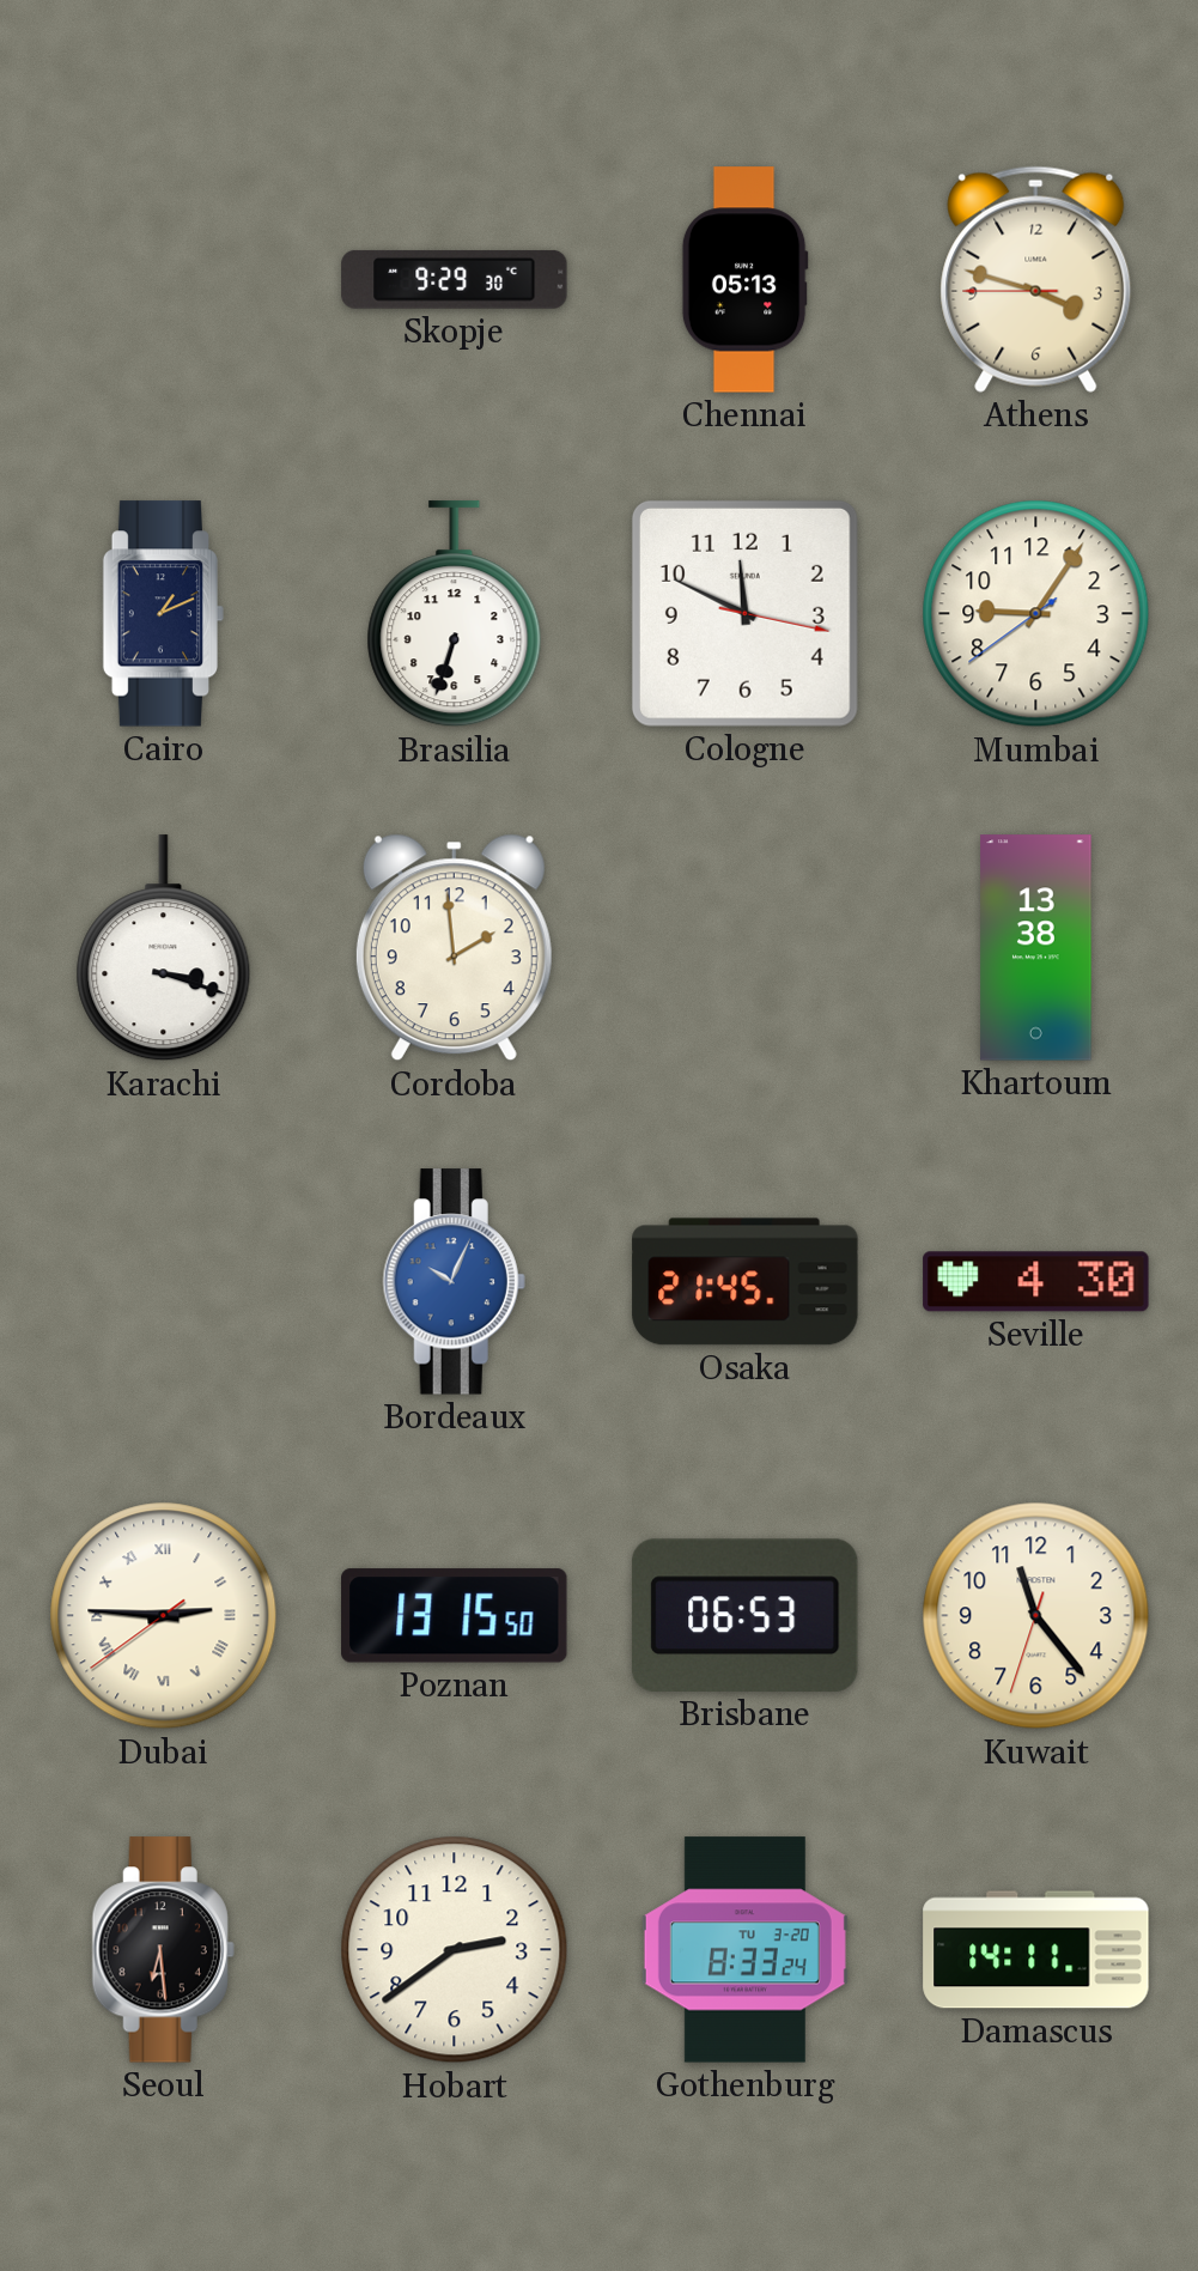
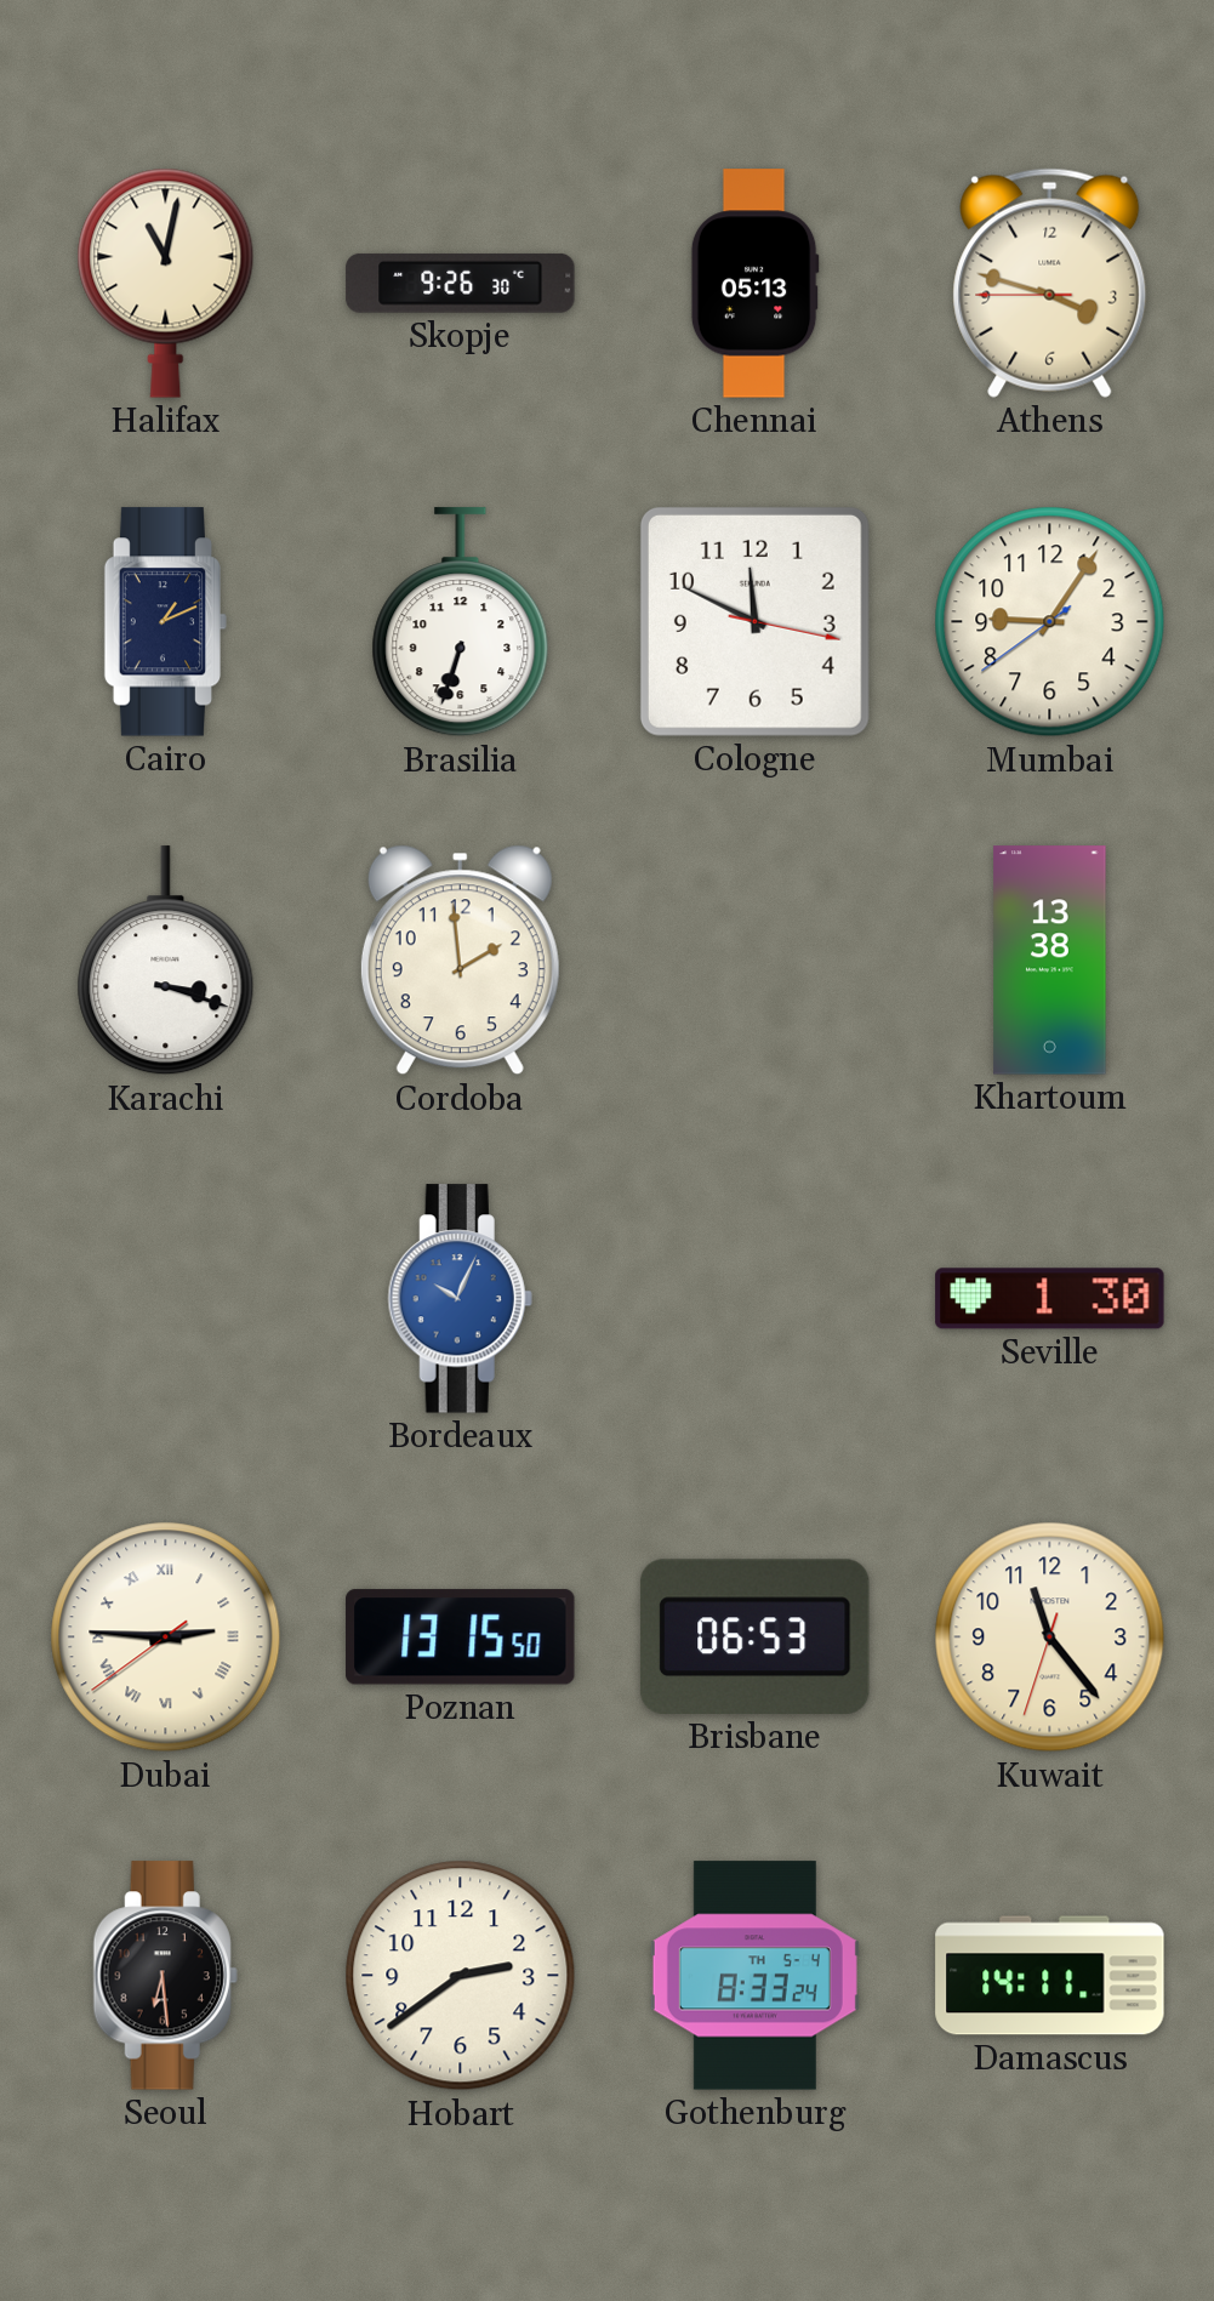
Halifax: none -> 11:02
Skopje: 9:29 -> 9:26
Osaka: 21:45 -> none
Seville: 4:30 -> 1:30
Gothenburg date: TU 3-20 -> TH 5-4
